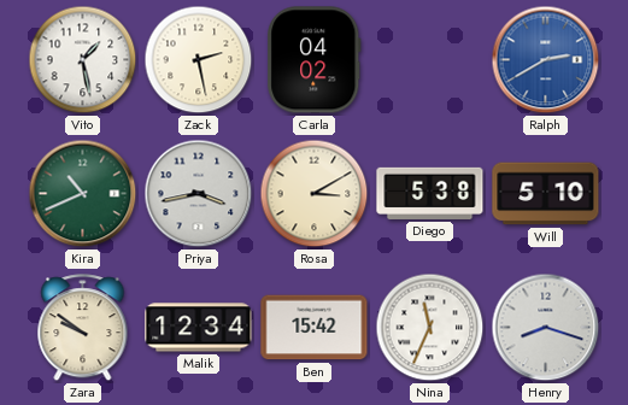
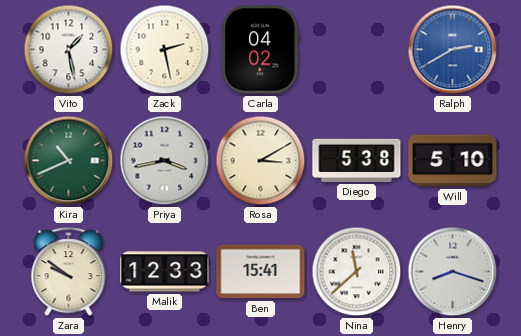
Malik: 12:34 -> 12:33
Ben: 15:42 -> 15:41
Nina: 11:34 -> 11:38
